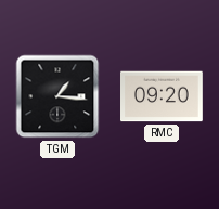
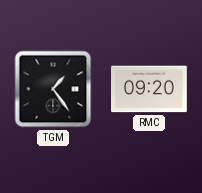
TGM: 1:16 -> 1:24
